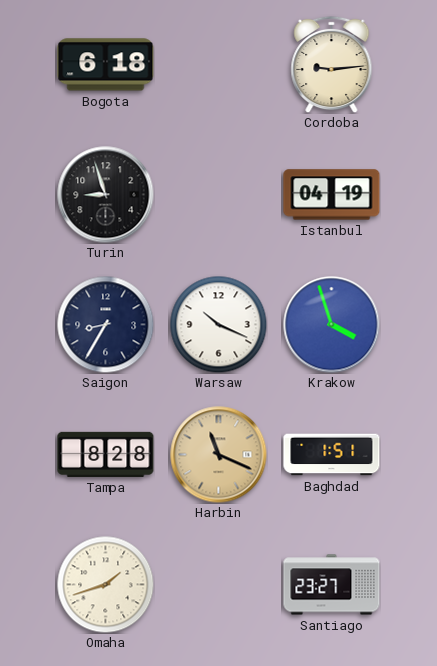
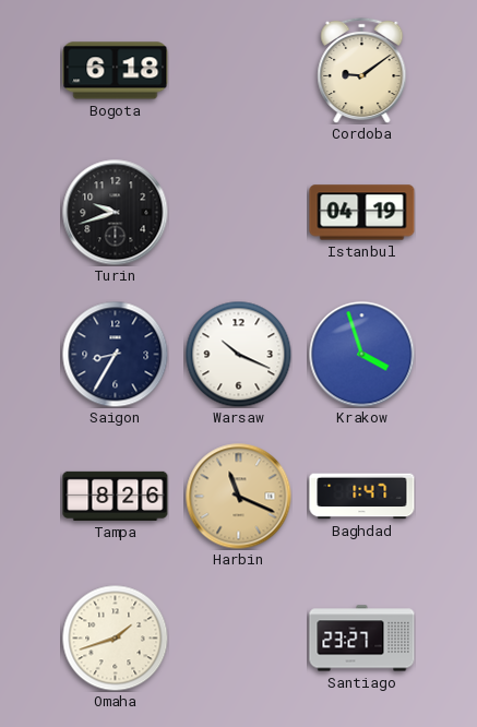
Cordoba: 9:14 -> 9:09
Turin: 8:57 -> 9:42
Tampa: 8:28 -> 8:26
Baghdad: 1:51 -> 1:47
